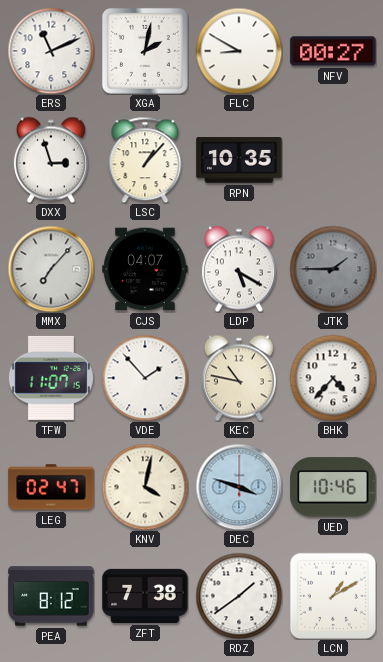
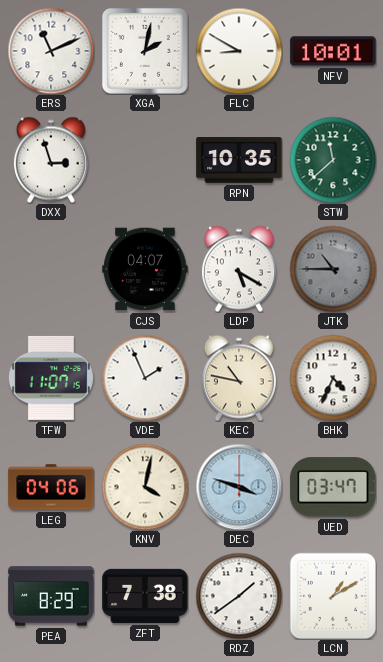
NFV: 00:27 -> 10:01
LSC: 1:07 -> none
STW: none -> 11:38
MMX: 7:07 -> none
JTK: 1:45 -> 10:45
VDE: 1:53 -> 1:56
BHK: 4:37 -> 4:34
LEG: 02:47 -> 04:06
UED: 10:46 -> 03:47
PEA: 8:12 -> 8:29
